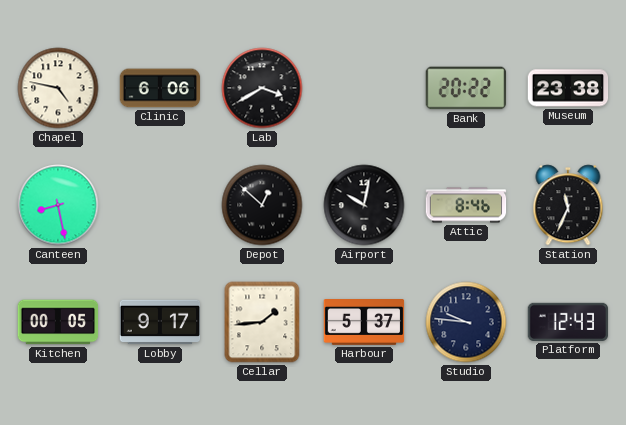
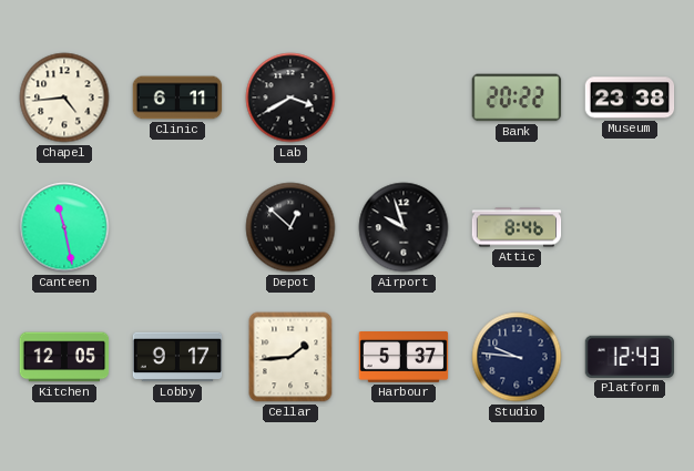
Chapel: 4:47 -> 4:44
Clinic: 6:06 -> 6:11
Canteen: 8:28 -> 11:28
Airport: 10:02 -> 9:57
Station: 11:34 -> none
Kitchen: 00:05 -> 12:05
